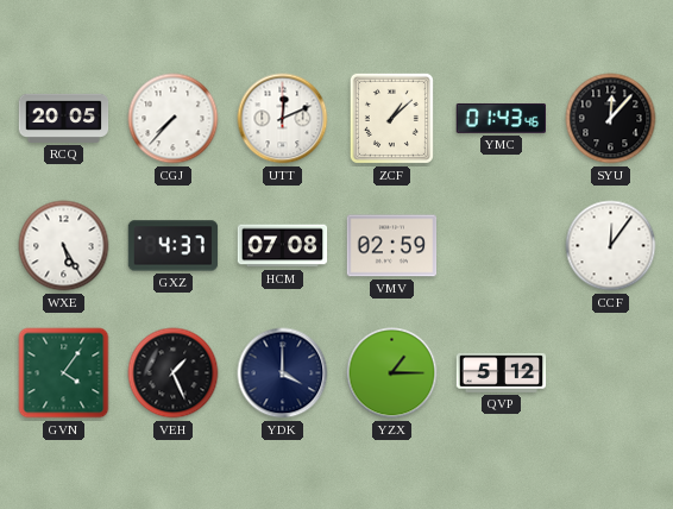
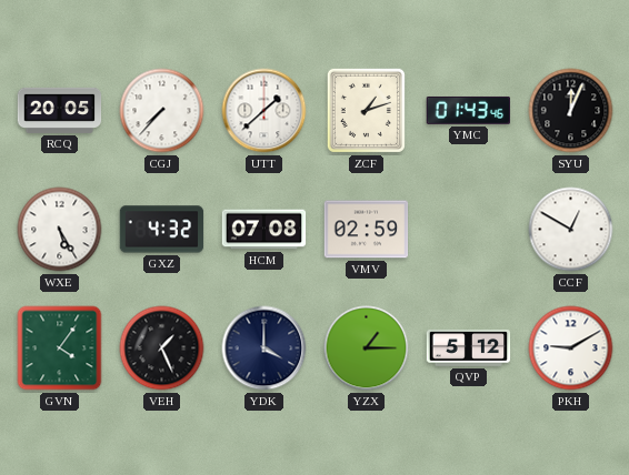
UTT: 12:11 -> 1:38
ZCF: 1:08 -> 1:12
SYU: 12:07 -> 12:04
GXZ: 4:37 -> 4:32
CCF: 12:06 -> 12:50
PKH: none -> 9:10
